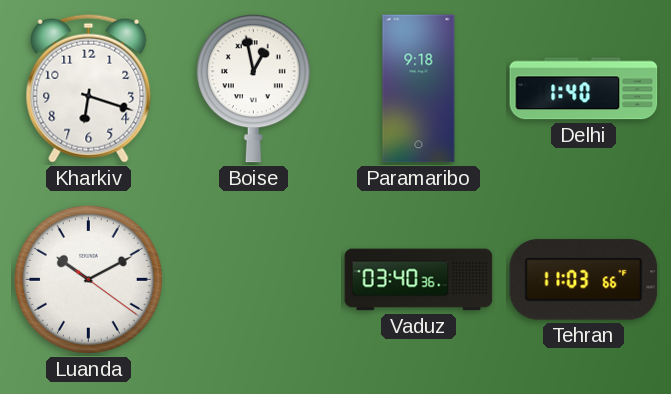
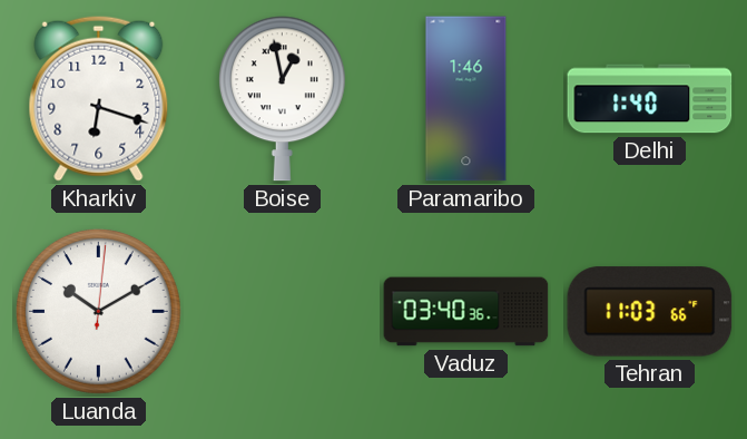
Paramaribo: 9:18 -> 1:46
Luanda: 10:10:21 -> 10:10:01
